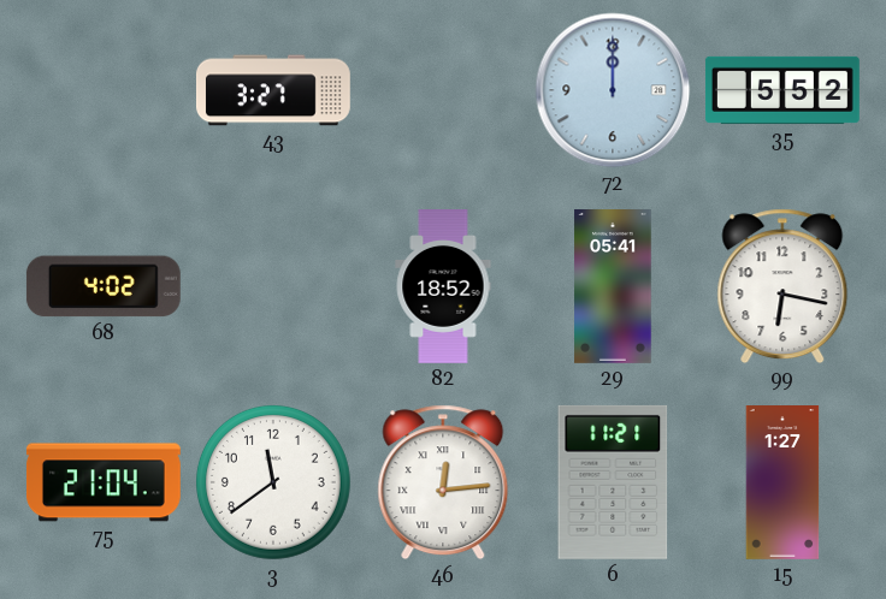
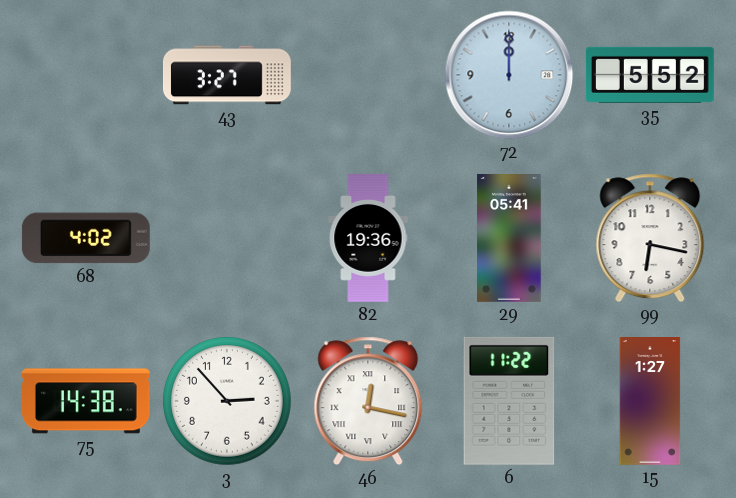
82: 18:52 -> 19:36
75: 21:04 -> 14:38
3: 11:39 -> 2:53
46: 12:14 -> 12:17
6: 11:21 -> 11:22
